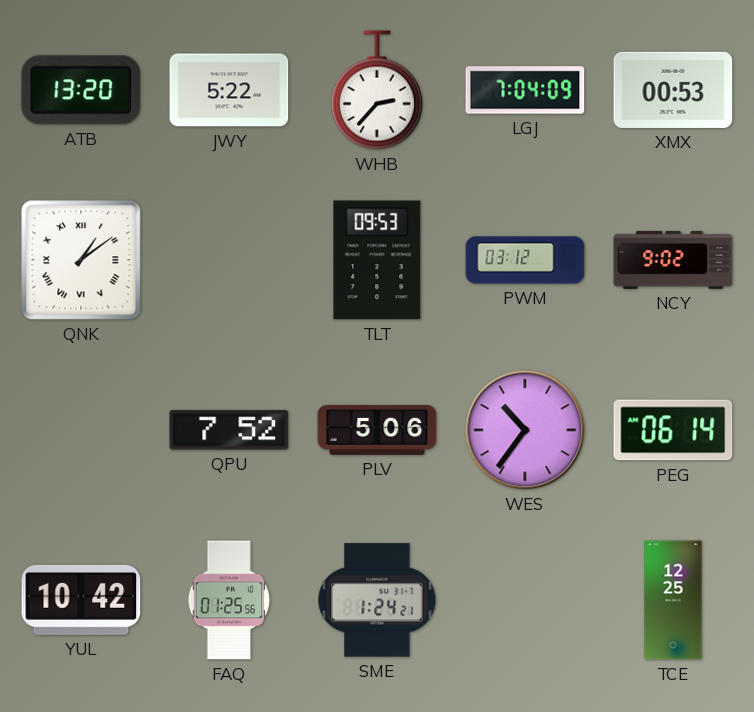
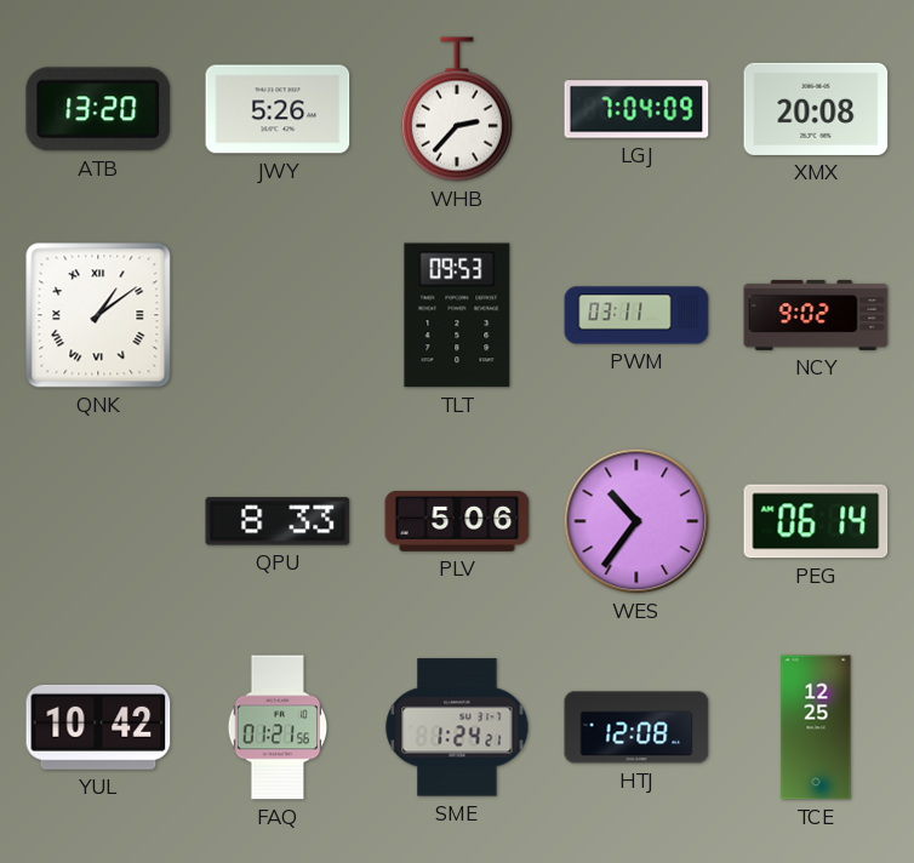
JWY: 5:22 -> 5:26
XMX: 00:53 -> 20:08
PWM: 03:12 -> 03:11
QPU: 7:52 -> 8:33
FAQ: 01:25 -> 01:21
HTJ: none -> 12:08
